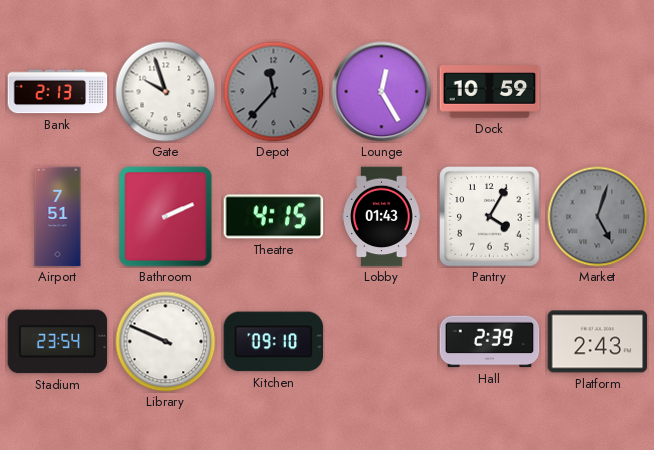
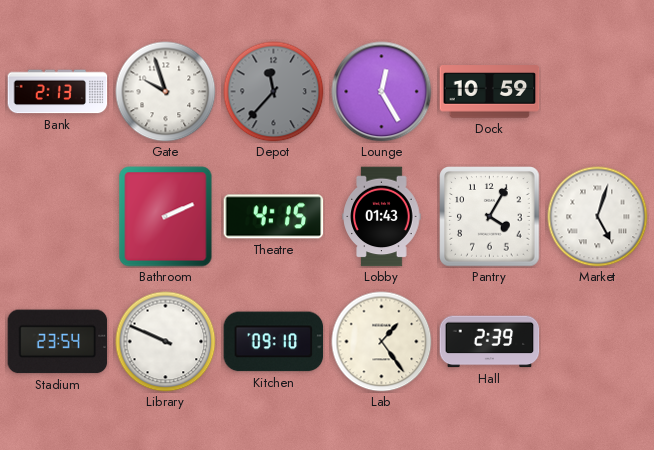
Airport: 7:51 -> none
Market dial: grey -> white
Lab: none -> 1:24
Platform: 2:43 -> none
